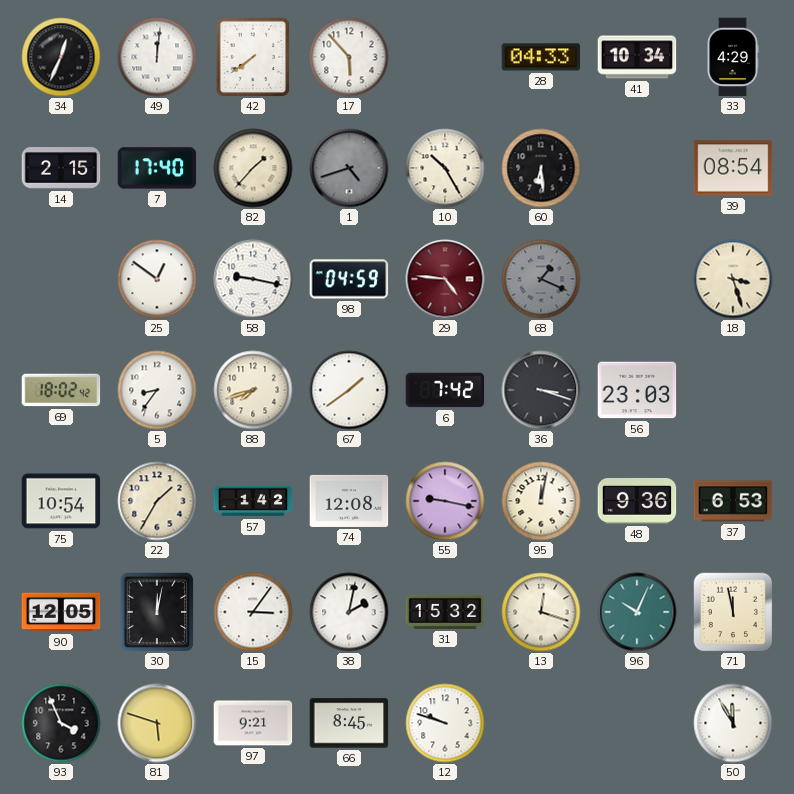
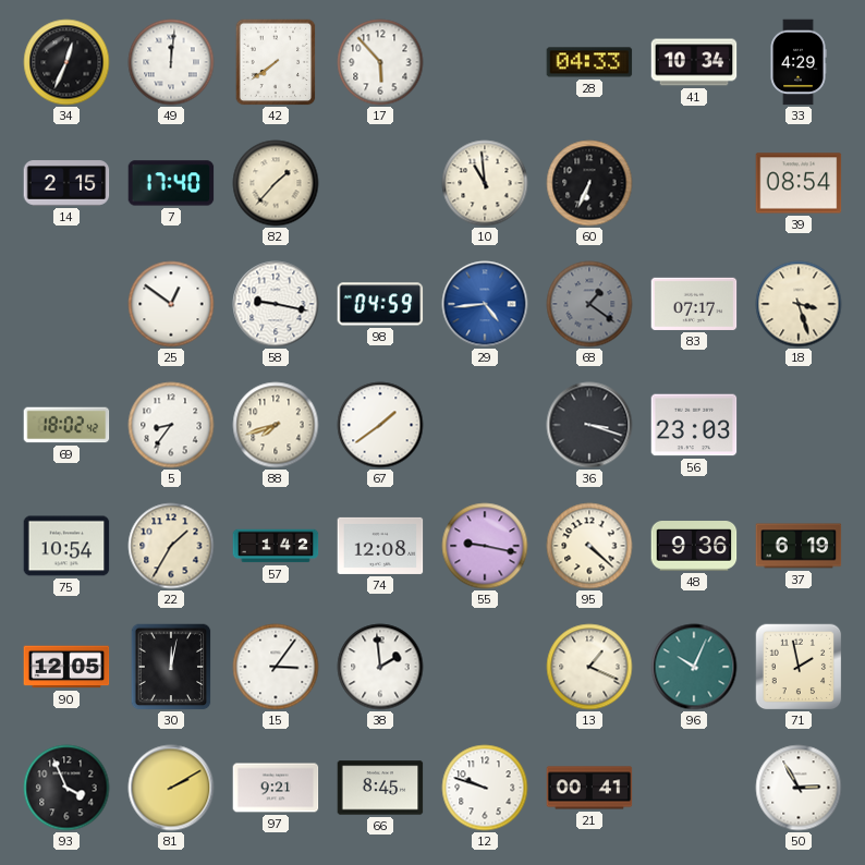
1: 4:42 -> none
10: 10:25 -> 10:59
60: 6:29 -> 6:34
29: 4:46 -> 4:44
29 dial: burgundy -> blue
68: 1:19 -> 1:21
83: none -> 07:17
6: 7:42 -> none
95: 12:02 -> 4:22
37: 6:53 -> 6:19
38: 2:02 -> 1:59
31: 15:32 -> none
13: 12:18 -> 1:19
71: 11:58 -> 1:58
81: 5:48 -> 2:10
21: none -> 00:41
50: 11:55 -> 2:55
